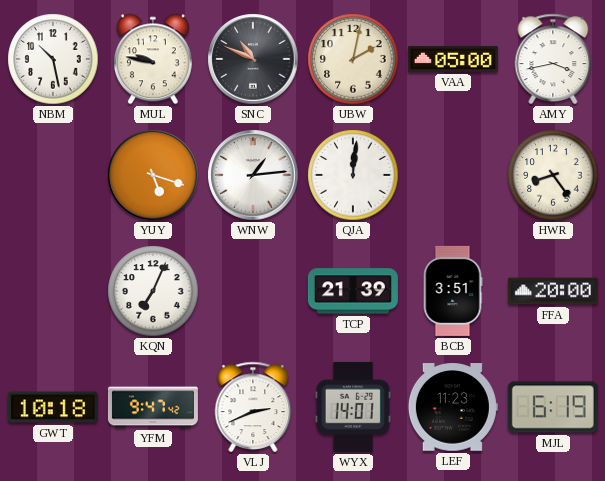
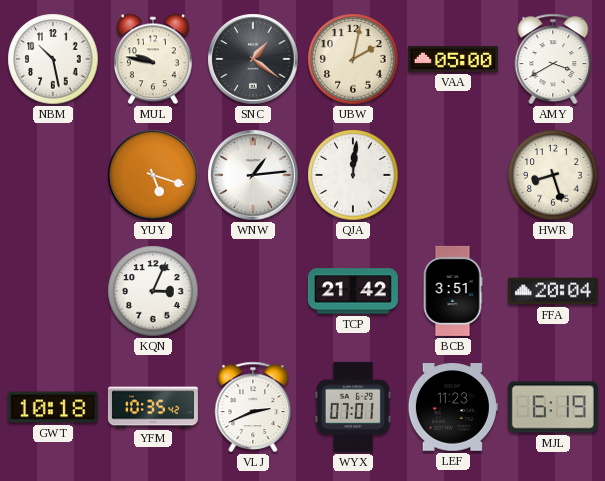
SNC: 10:49 -> 1:21
AMY: 3:43 -> 3:40
HWR: 8:24 -> 8:27
KQN: 7:04 -> 3:04
TCP: 21:39 -> 21:42
FFA: 20:00 -> 20:04
YFM: 9:47 -> 10:35
WYX: 14:01 -> 07:01
